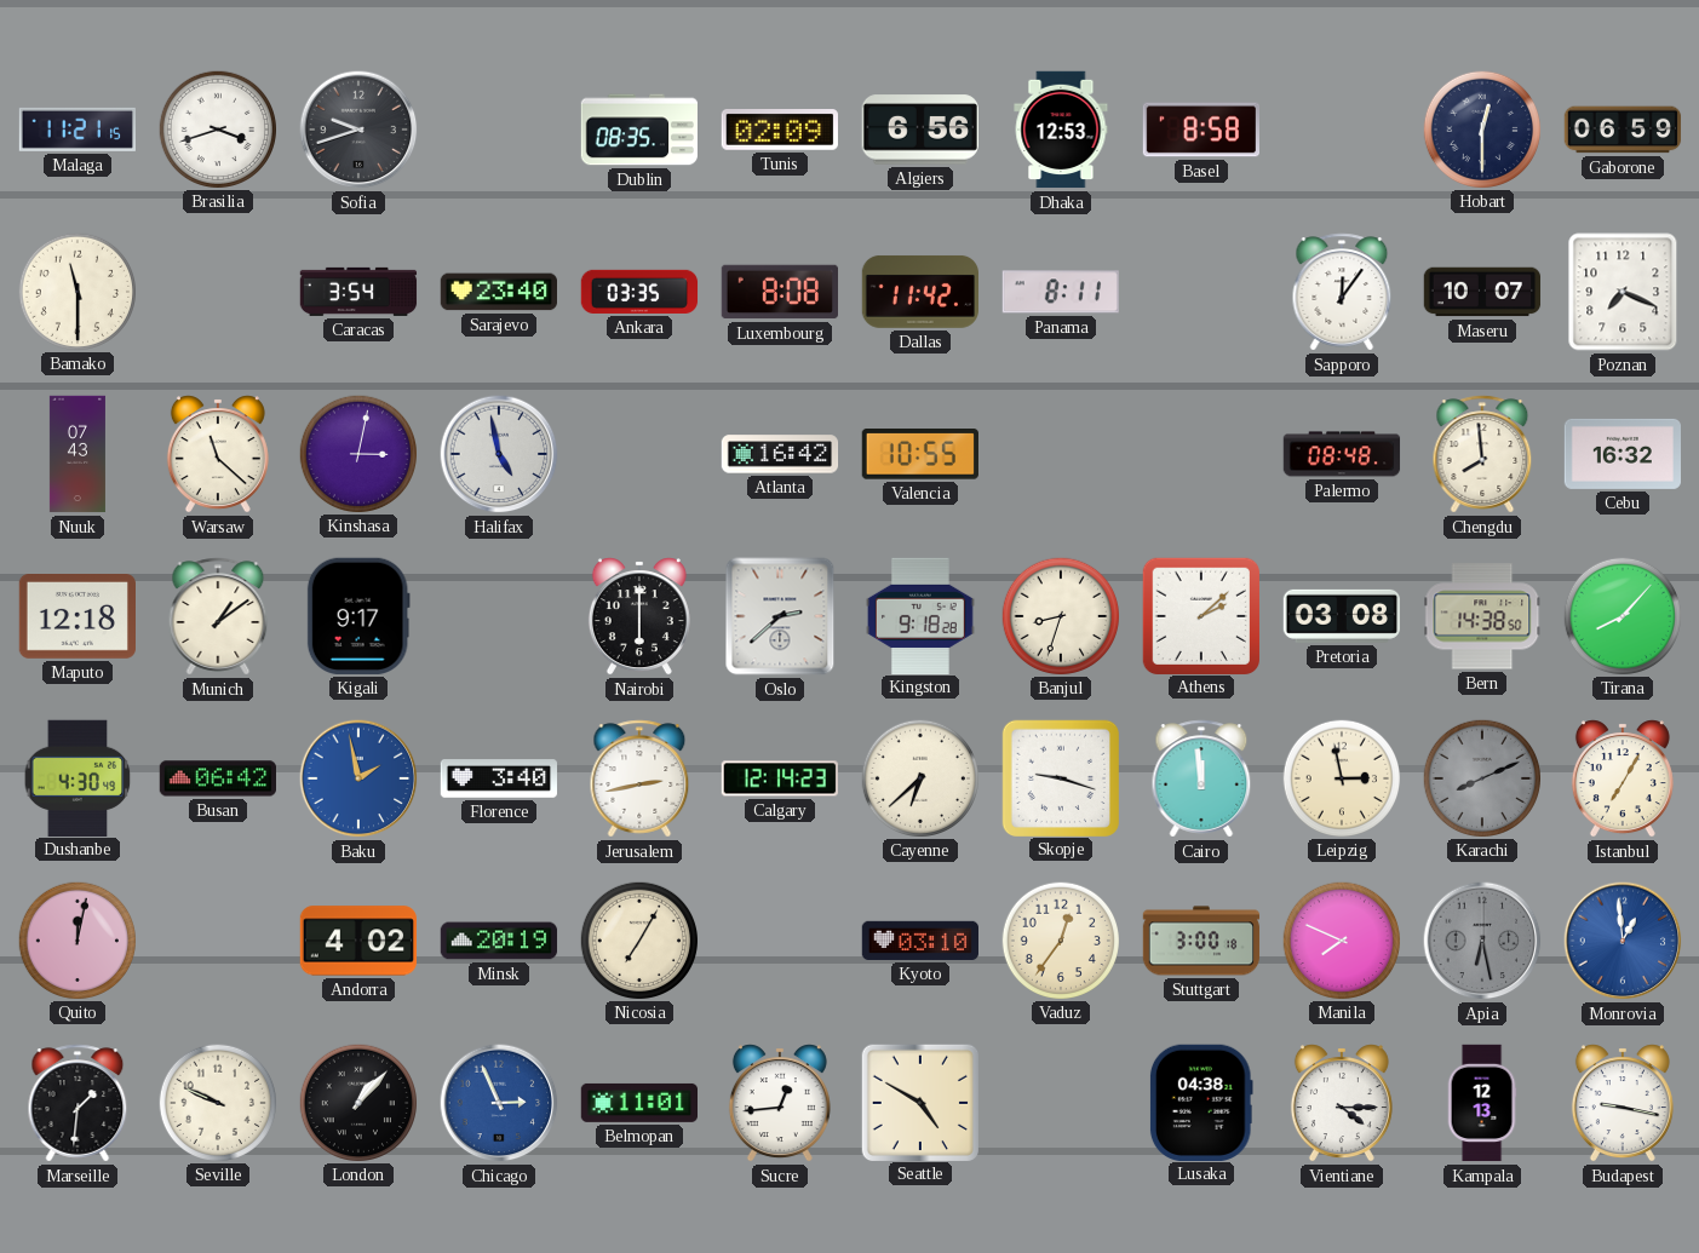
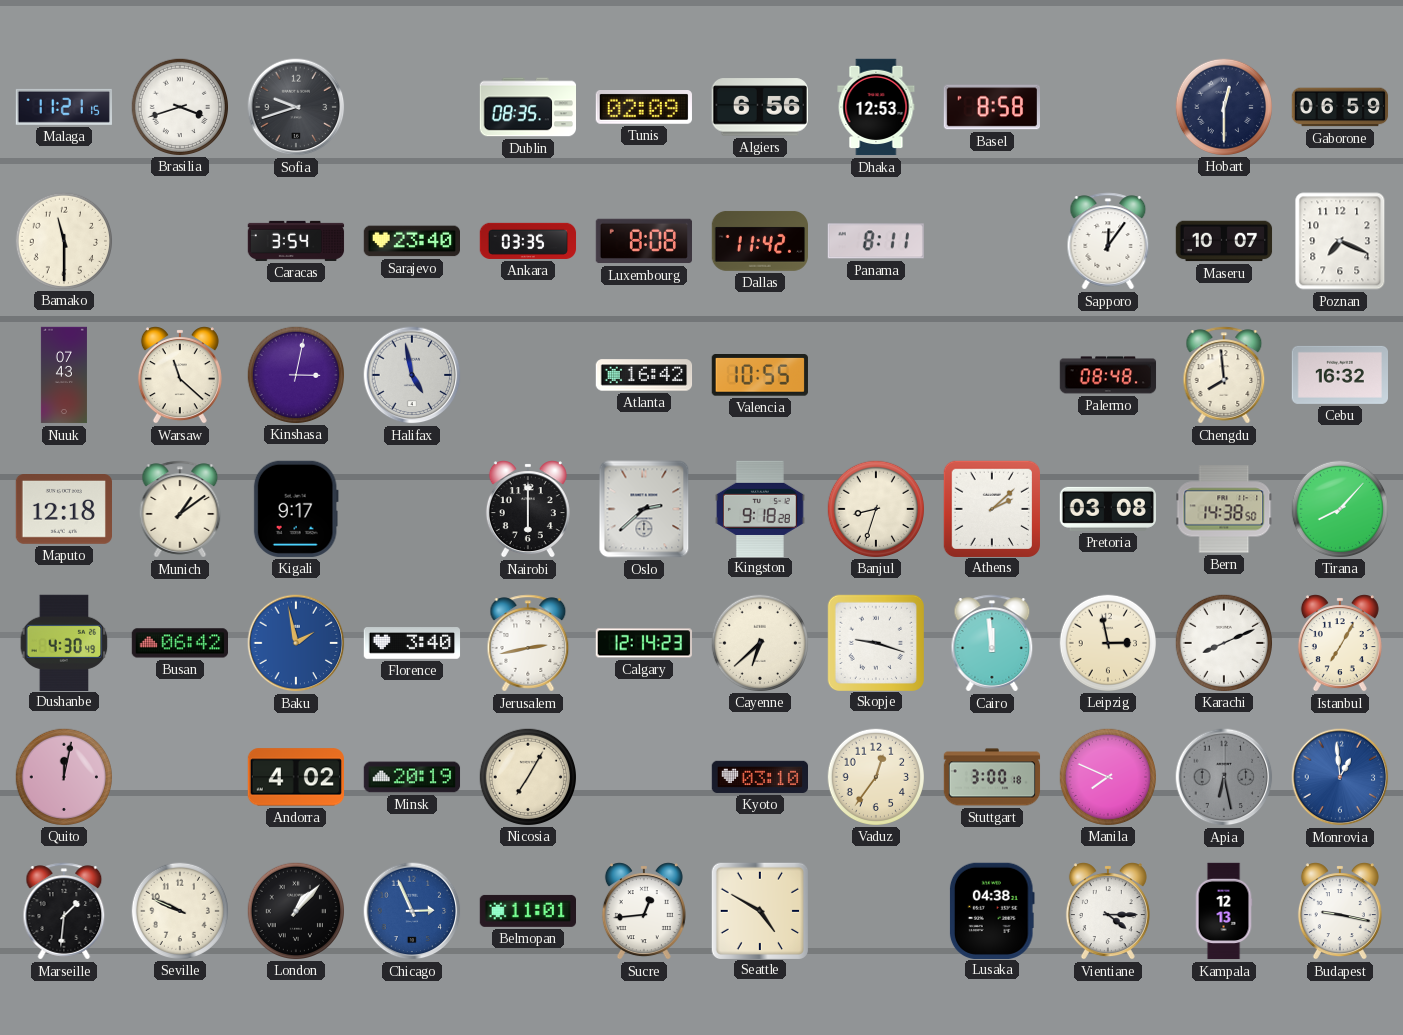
Karachi dial: grey -> white
